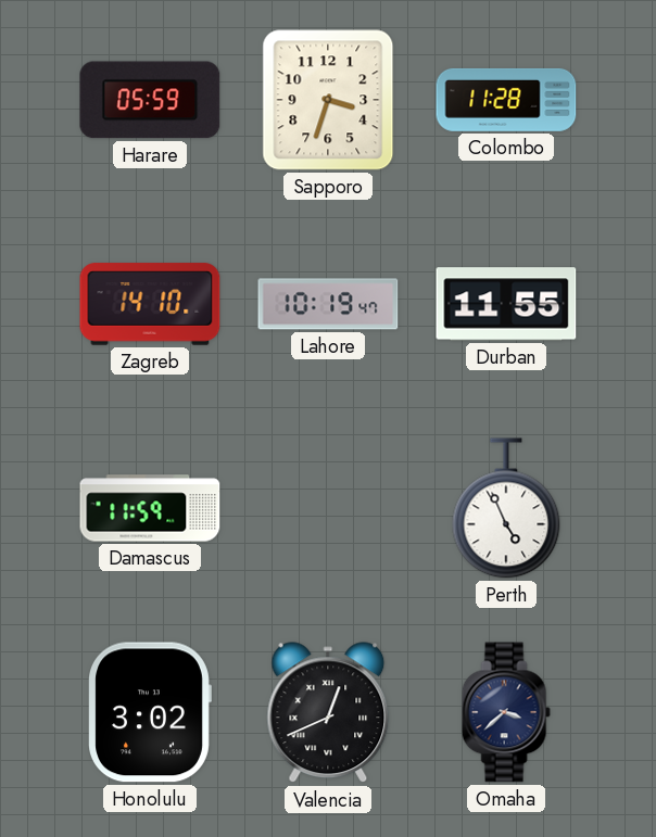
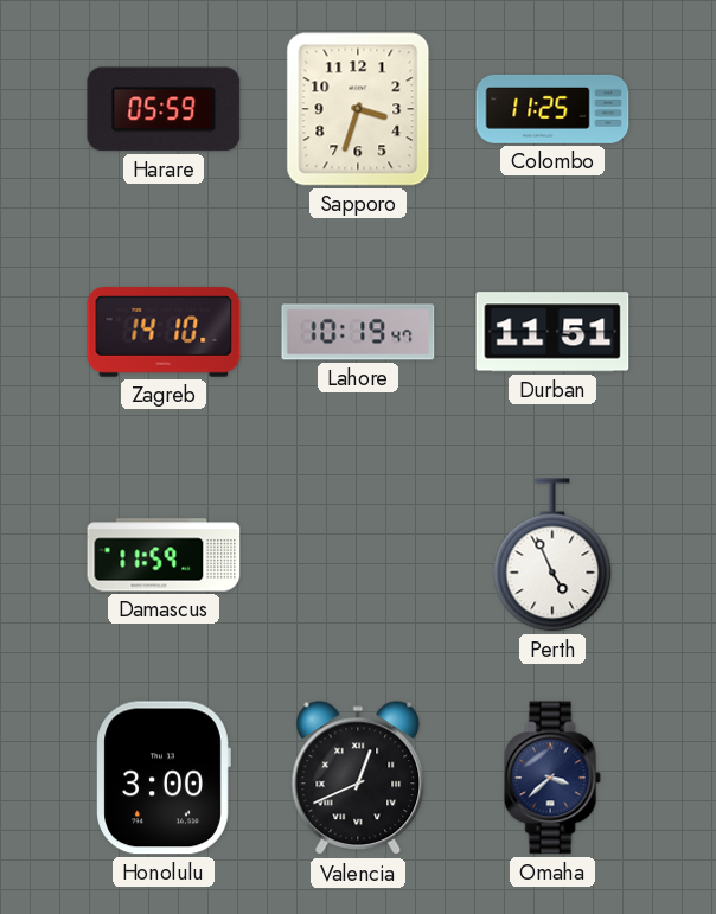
Colombo: 11:28 -> 11:25
Durban: 11:55 -> 11:51
Honolulu: 3:02 -> 3:00
